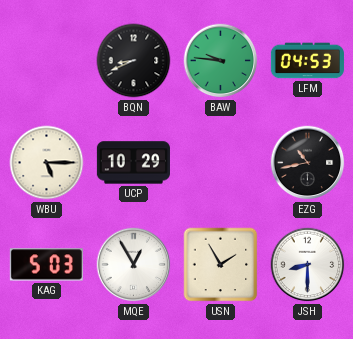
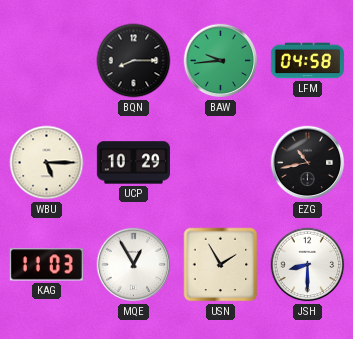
BQN: 8:41 -> 8:15
BAW: 9:46 -> 9:44
LFM: 04:53 -> 04:58
KAG: 5:03 -> 11:03
